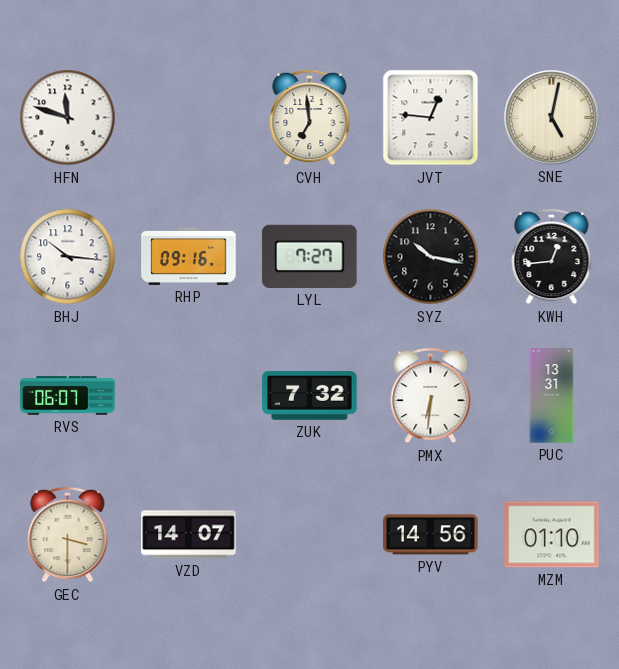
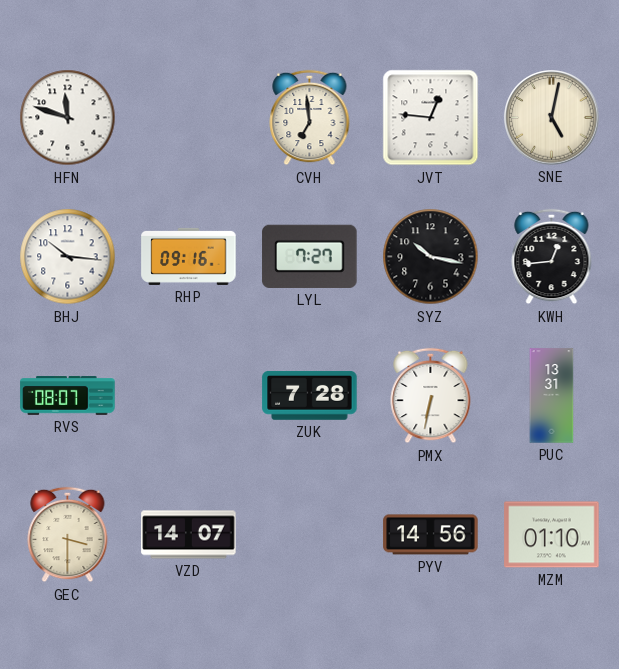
RVS: 06:07 -> 08:07
ZUK: 7:32 -> 7:28
PMX: 6:31 -> 6:32
